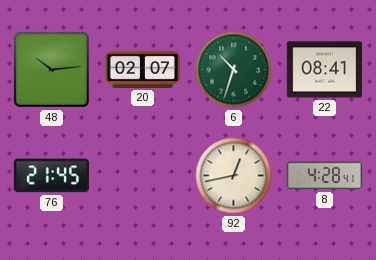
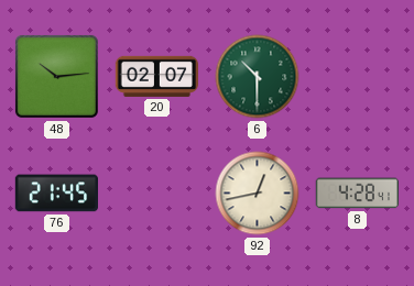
6: 10:33 -> 10:30
22: 08:41 -> none
